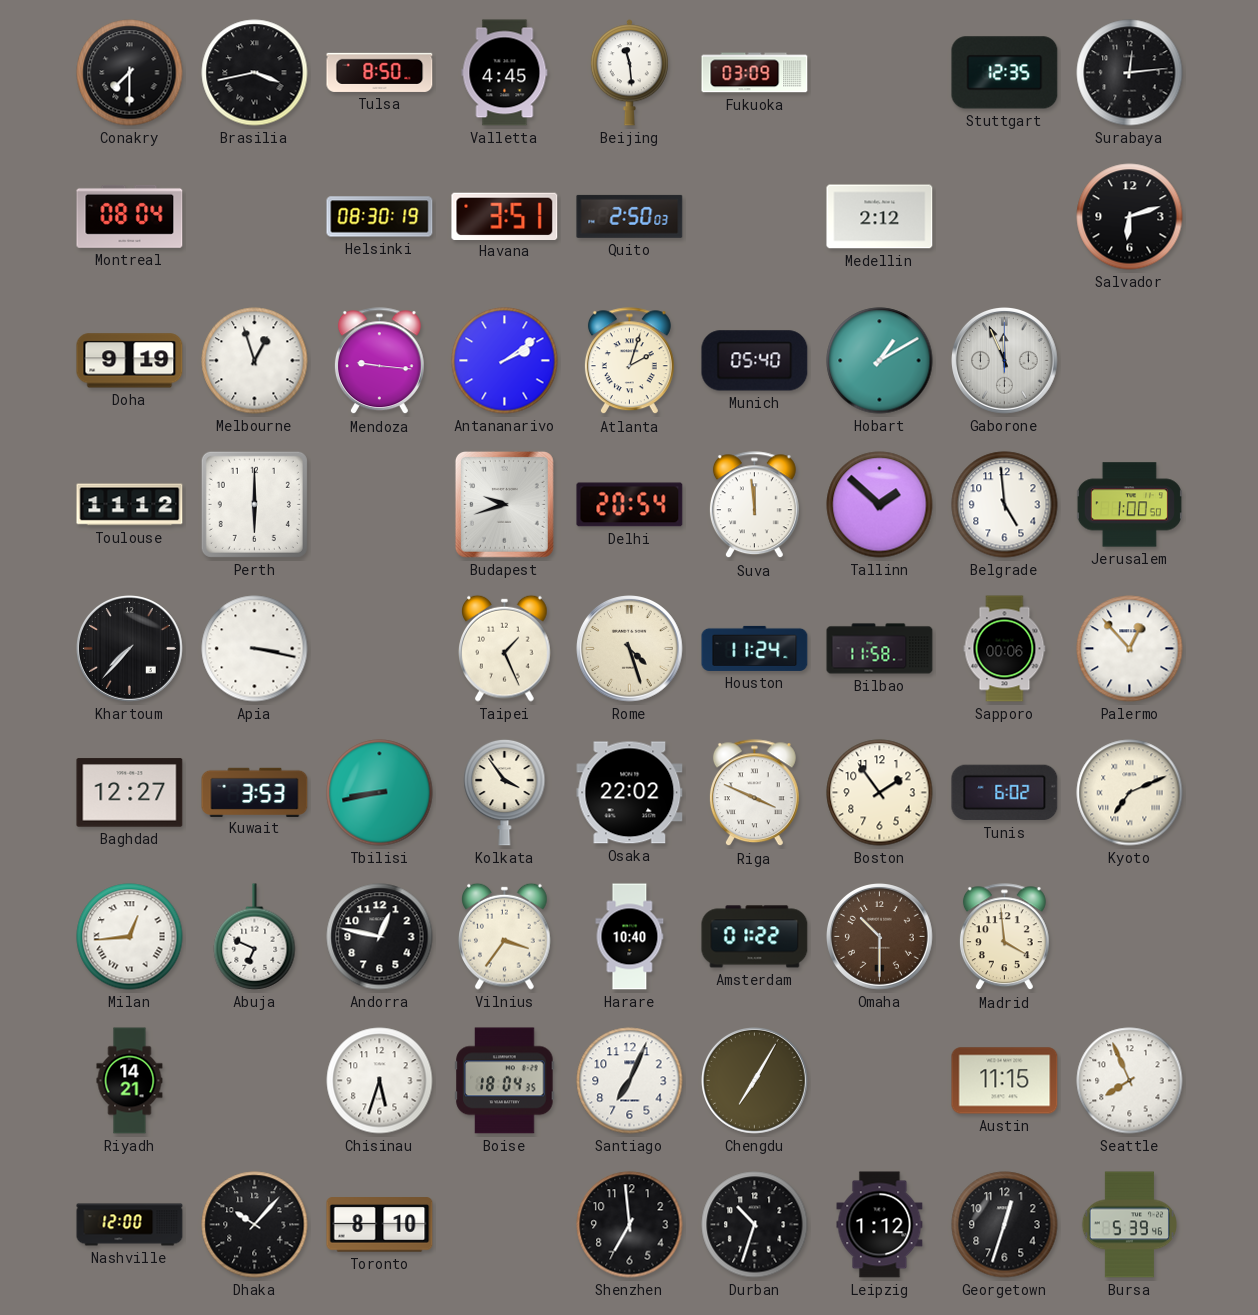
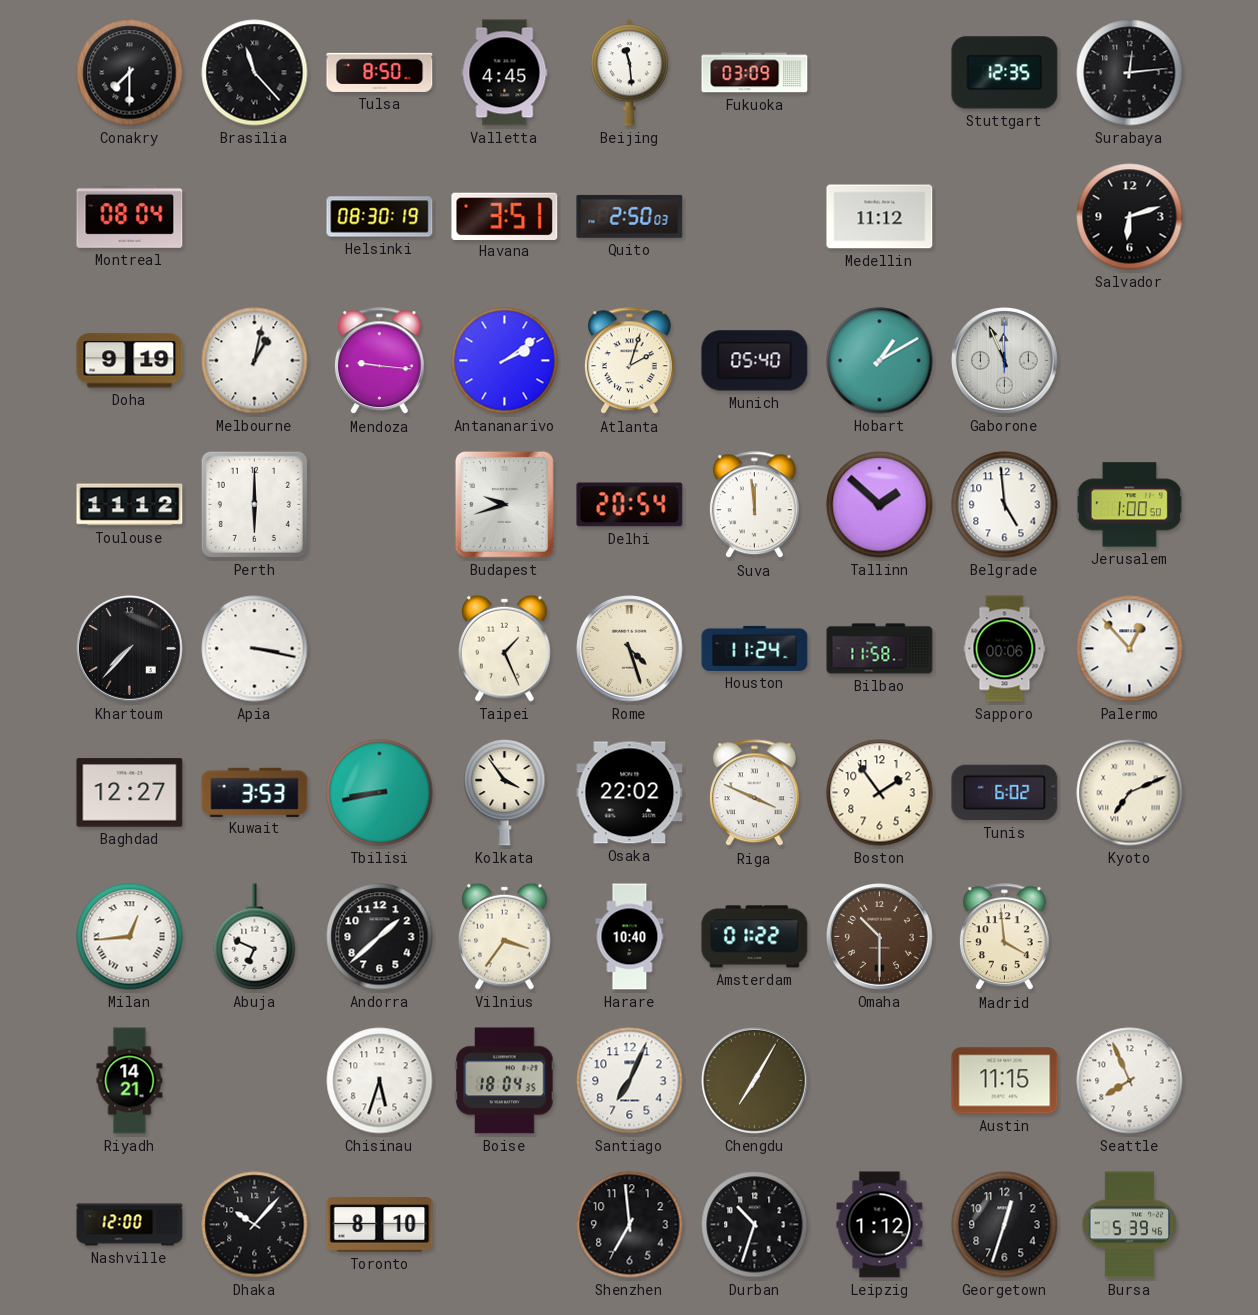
Brasilia: 3:43 -> 11:23
Medellin: 2:12 -> 11:12
Melbourne: 12:57 -> 1:02
Andorra: 12:47 -> 1:38
